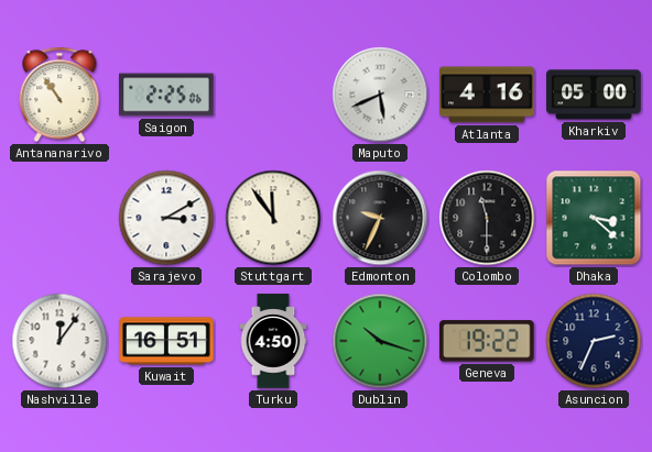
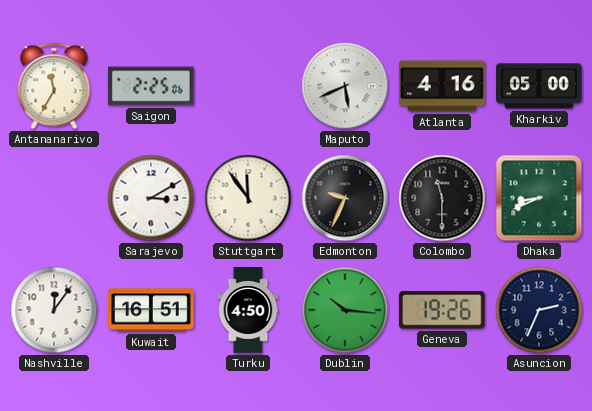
Antananarivo: 10:54 -> 11:35
Dhaka: 3:22 -> 8:41
Dublin: 10:18 -> 10:16
Geneva: 19:22 -> 19:26
